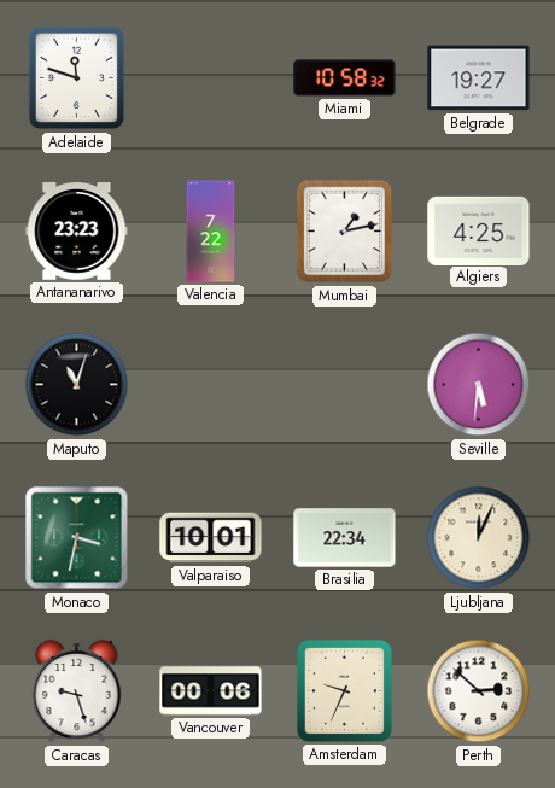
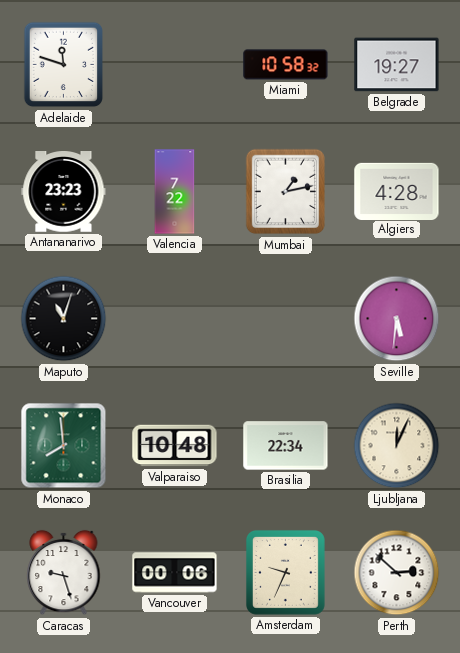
Algiers: 4:25 -> 4:28
Monaco: 3:32 -> 7:59
Valparaiso: 10:01 -> 10:48
